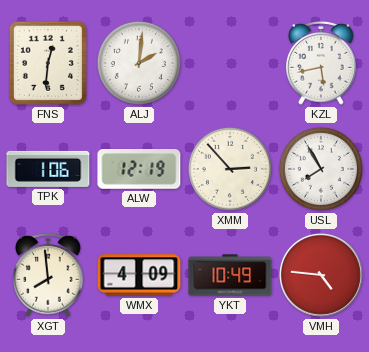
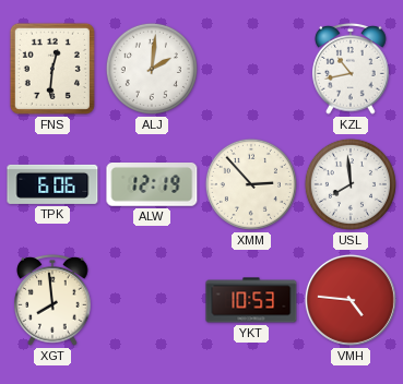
KZL: 5:43 -> 10:43
TPK: 1:06 -> 6:06
USL: 7:55 -> 7:59
WMX: 4:09 -> none
YKT: 10:49 -> 10:53
